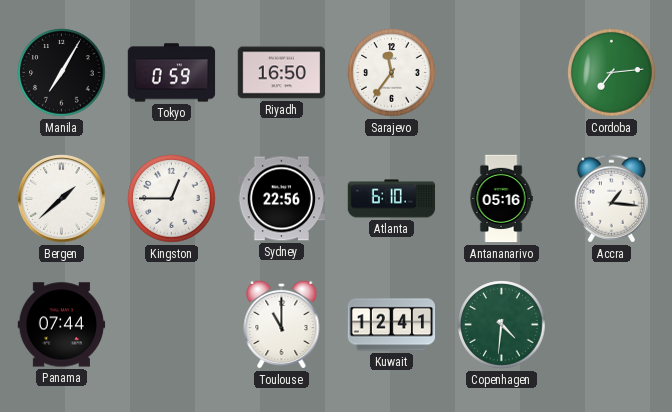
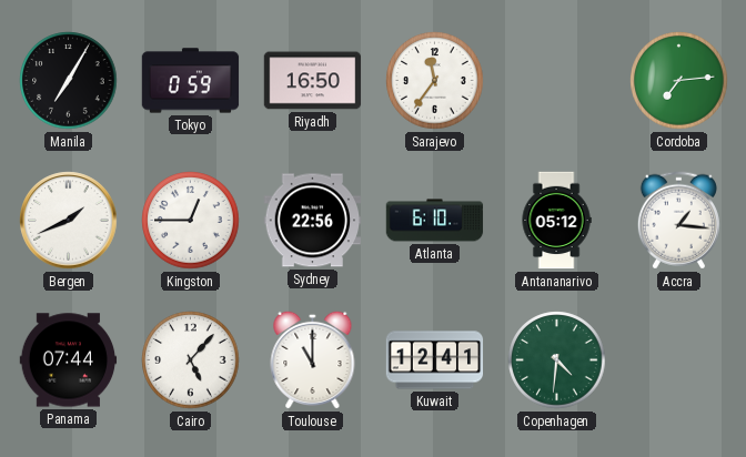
Bergen: 1:38 -> 1:41
Antananarivo: 05:16 -> 05:12
Cairo: none -> 5:07
